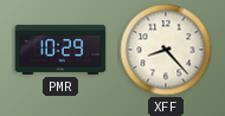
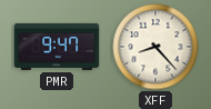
PMR: 10:29 -> 9:47
